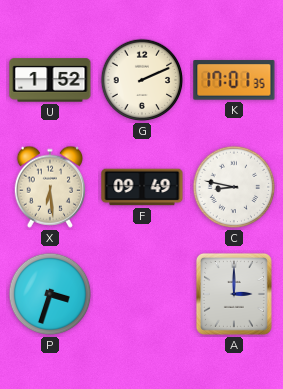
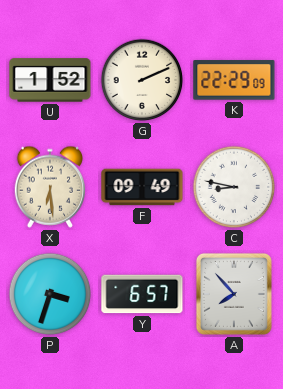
K: 17:01 -> 22:29
Y: none -> 6:57
A: 3:00 -> 7:53
